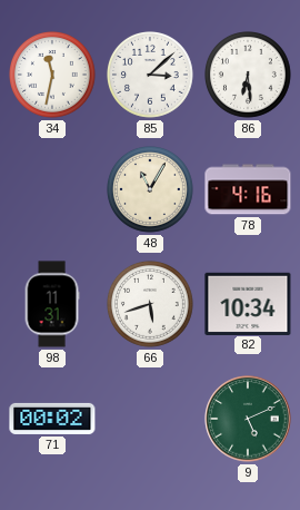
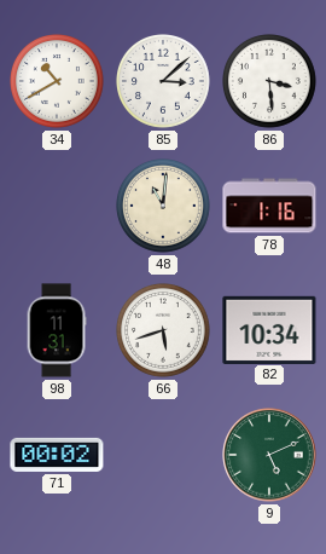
34: 11:32 -> 10:40
86: 6:29 -> 3:29
48: 11:05 -> 11:01
78: 4:16 -> 1:16
